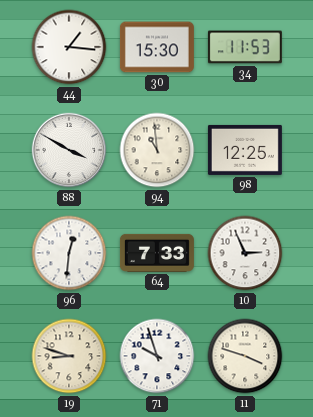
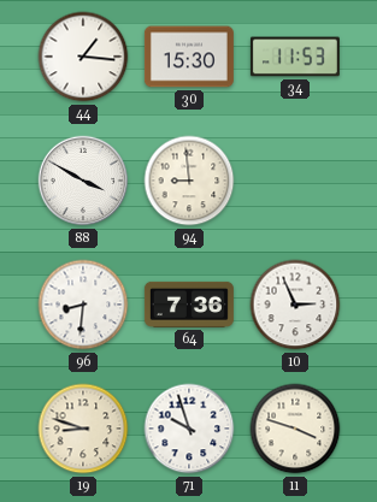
94: 10:59 -> 8:59
98: 12:25 -> none
96: 12:31 -> 8:31
64: 7:33 -> 7:36
